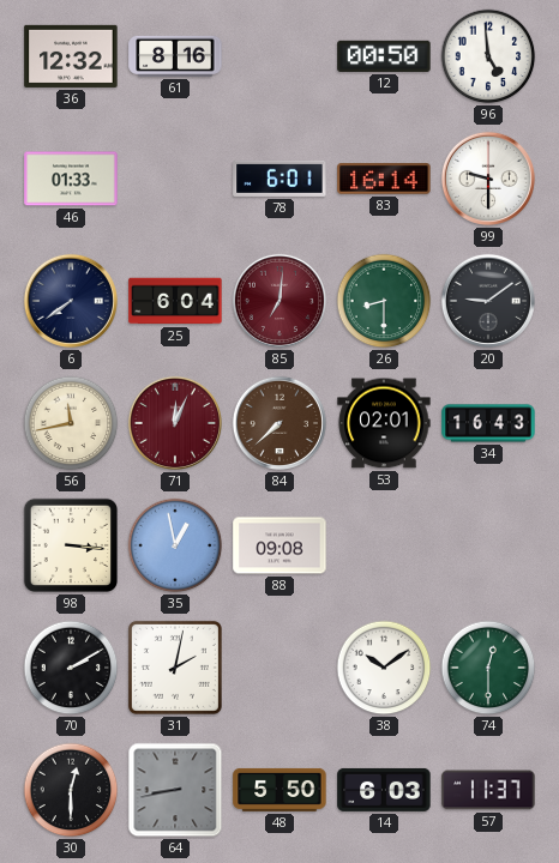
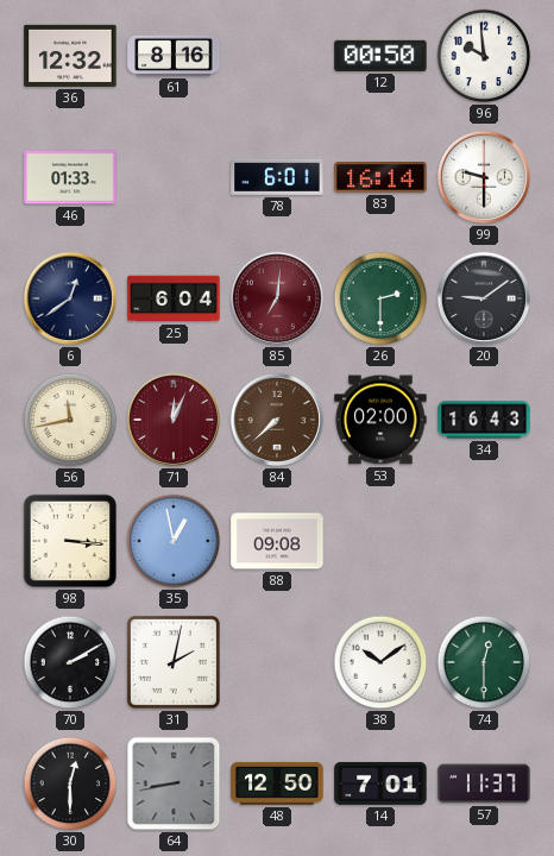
96: 4:59 -> 9:59
6: 7:39 -> 12:39
26: 8:30 -> 2:30
53: 02:01 -> 02:00
48: 5:50 -> 12:50
14: 6:03 -> 7:01
